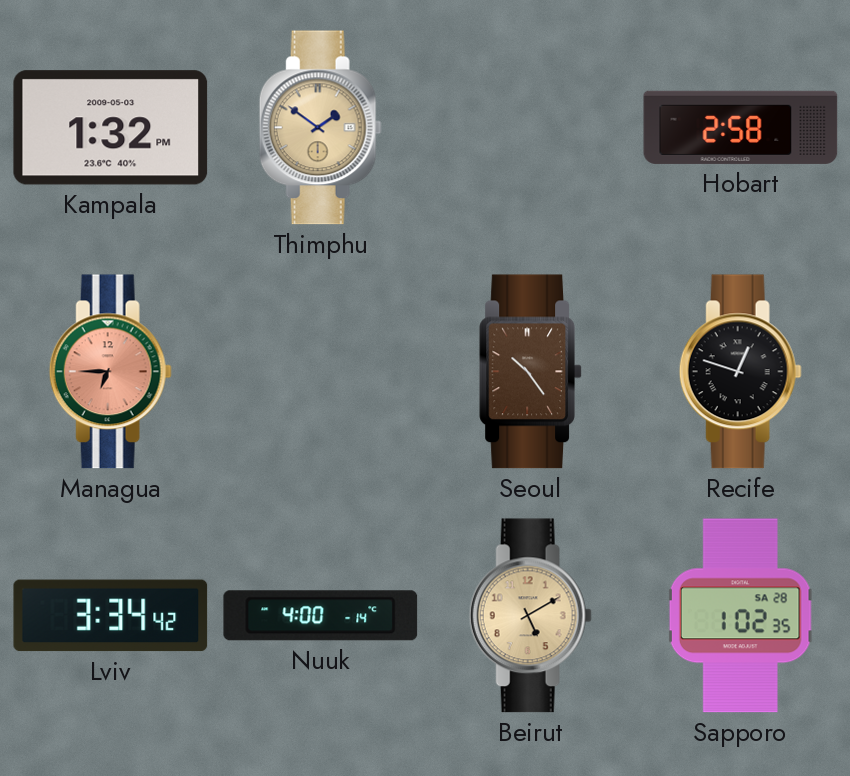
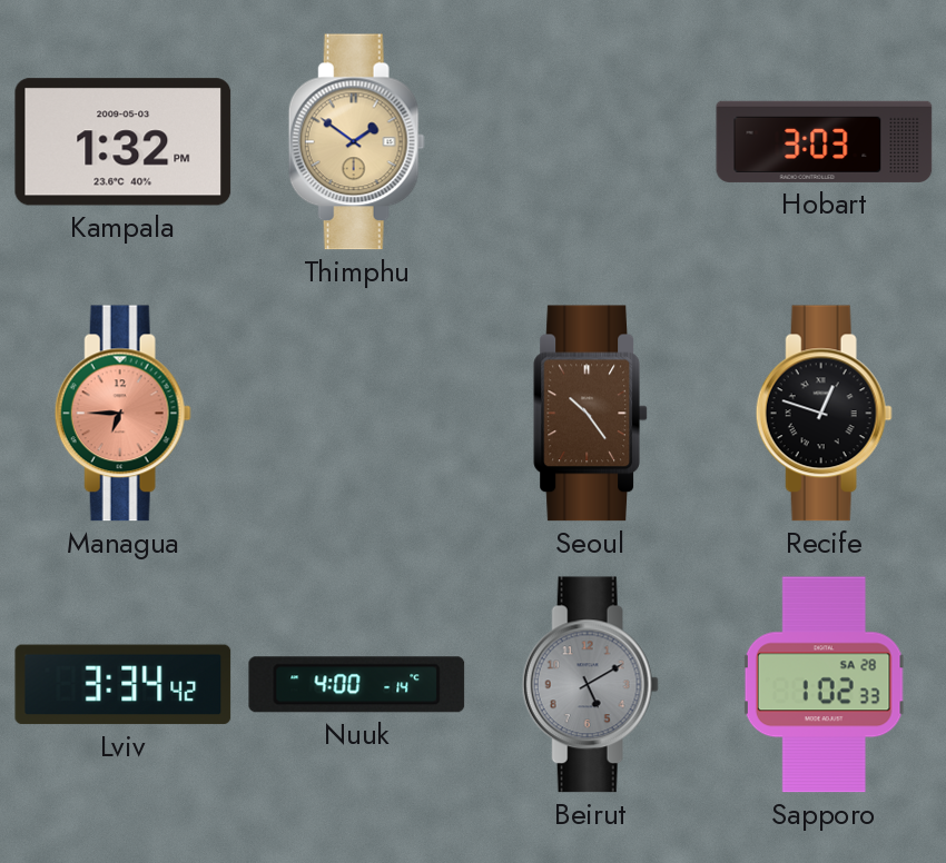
Hobart: 2:58 -> 3:03
Beirut dial: champagne -> grey
Sapporo: 1:02:35 -> 1:02:33
